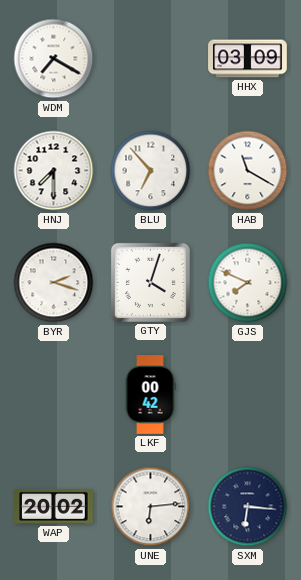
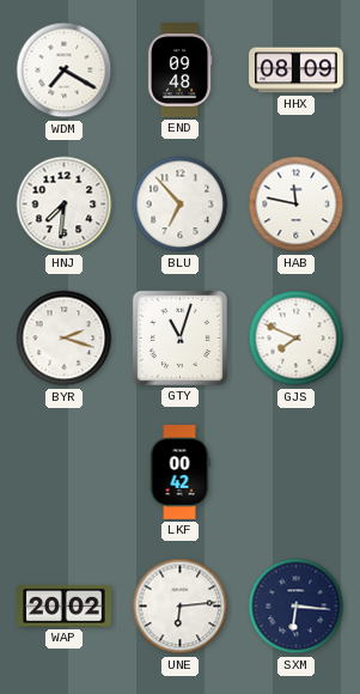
END: none -> 09:48
HHX: 03:09 -> 08:09
HNJ: 7:30 -> 7:31
HAB: 11:20 -> 11:47
GTY: 4:03 -> 11:03
